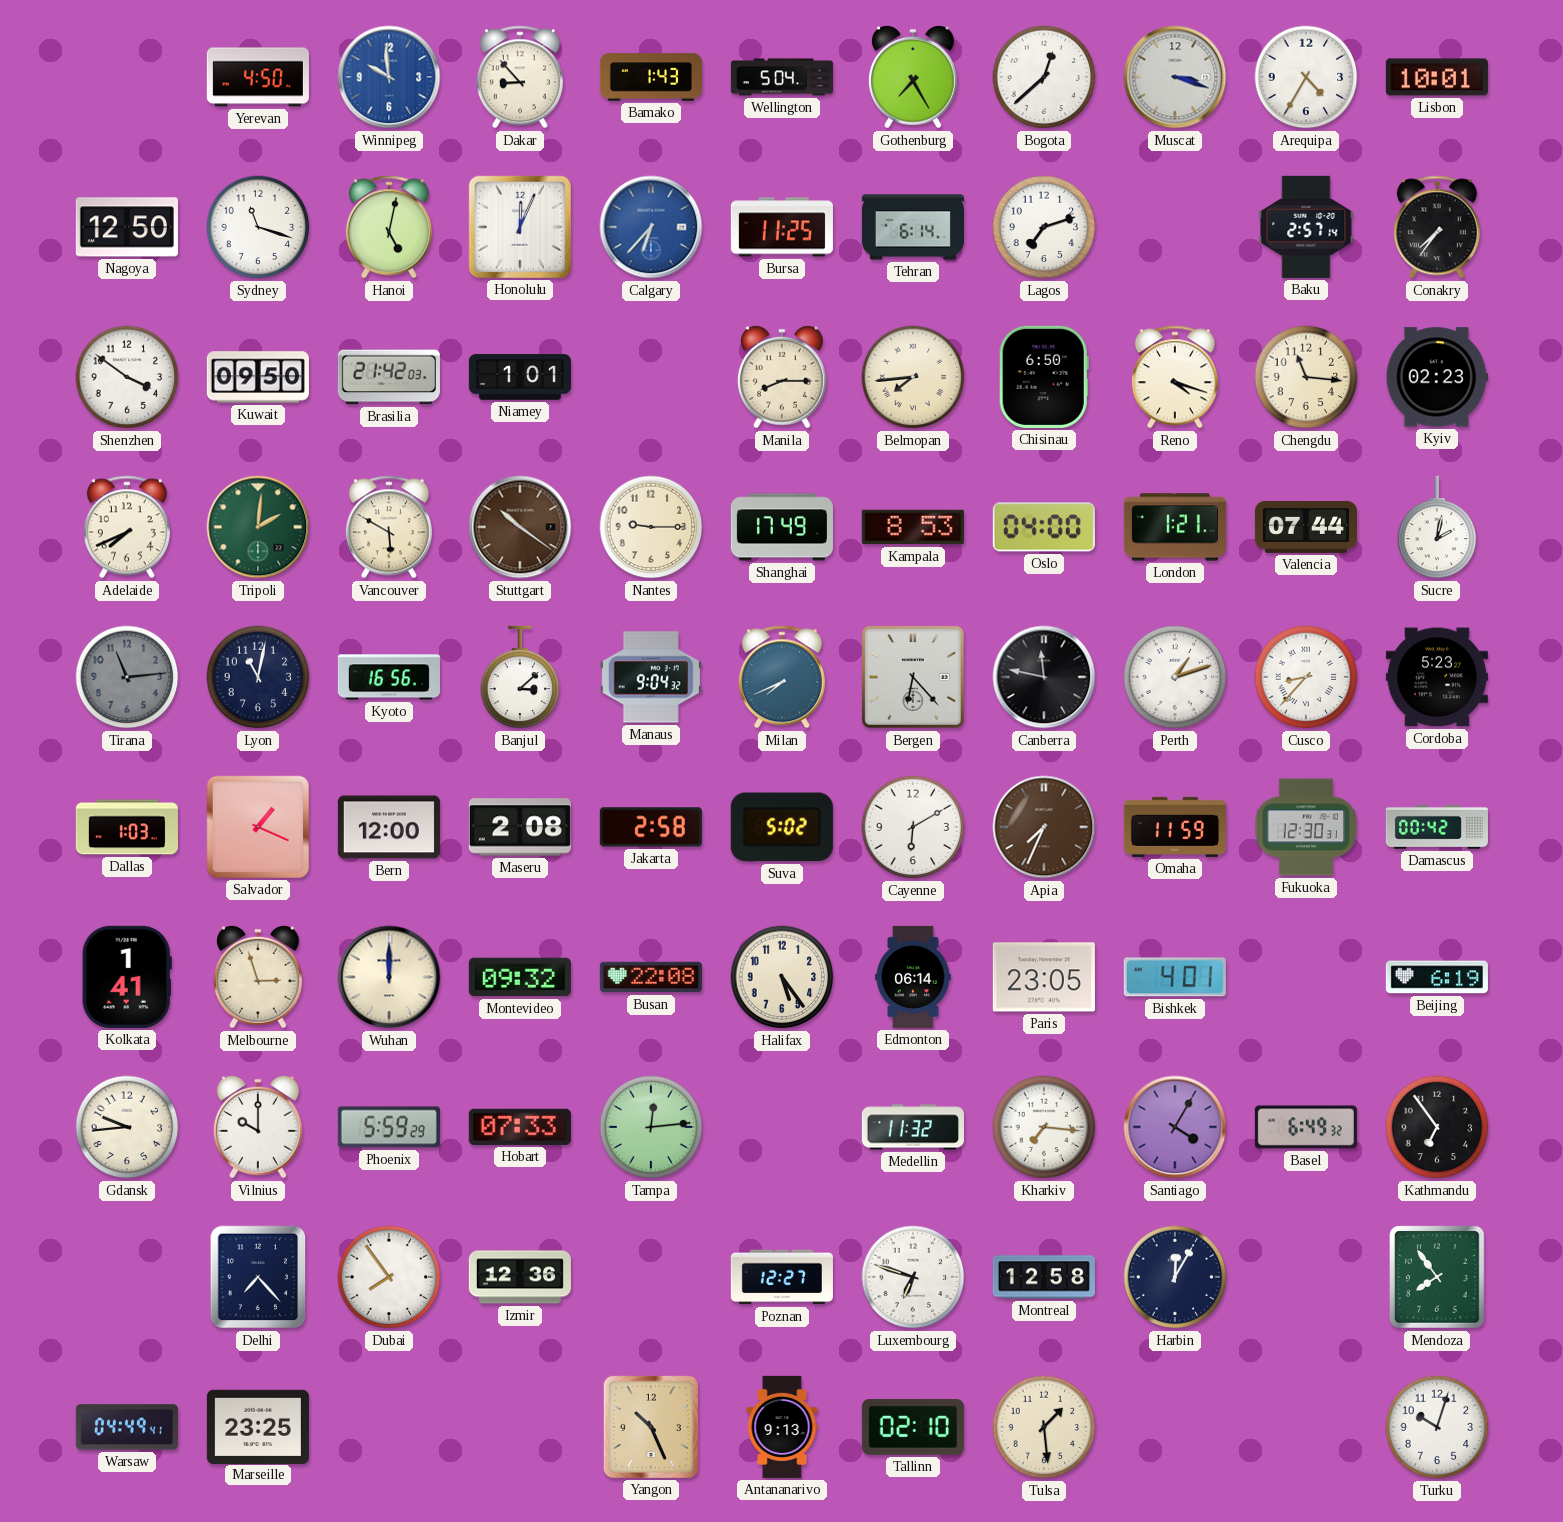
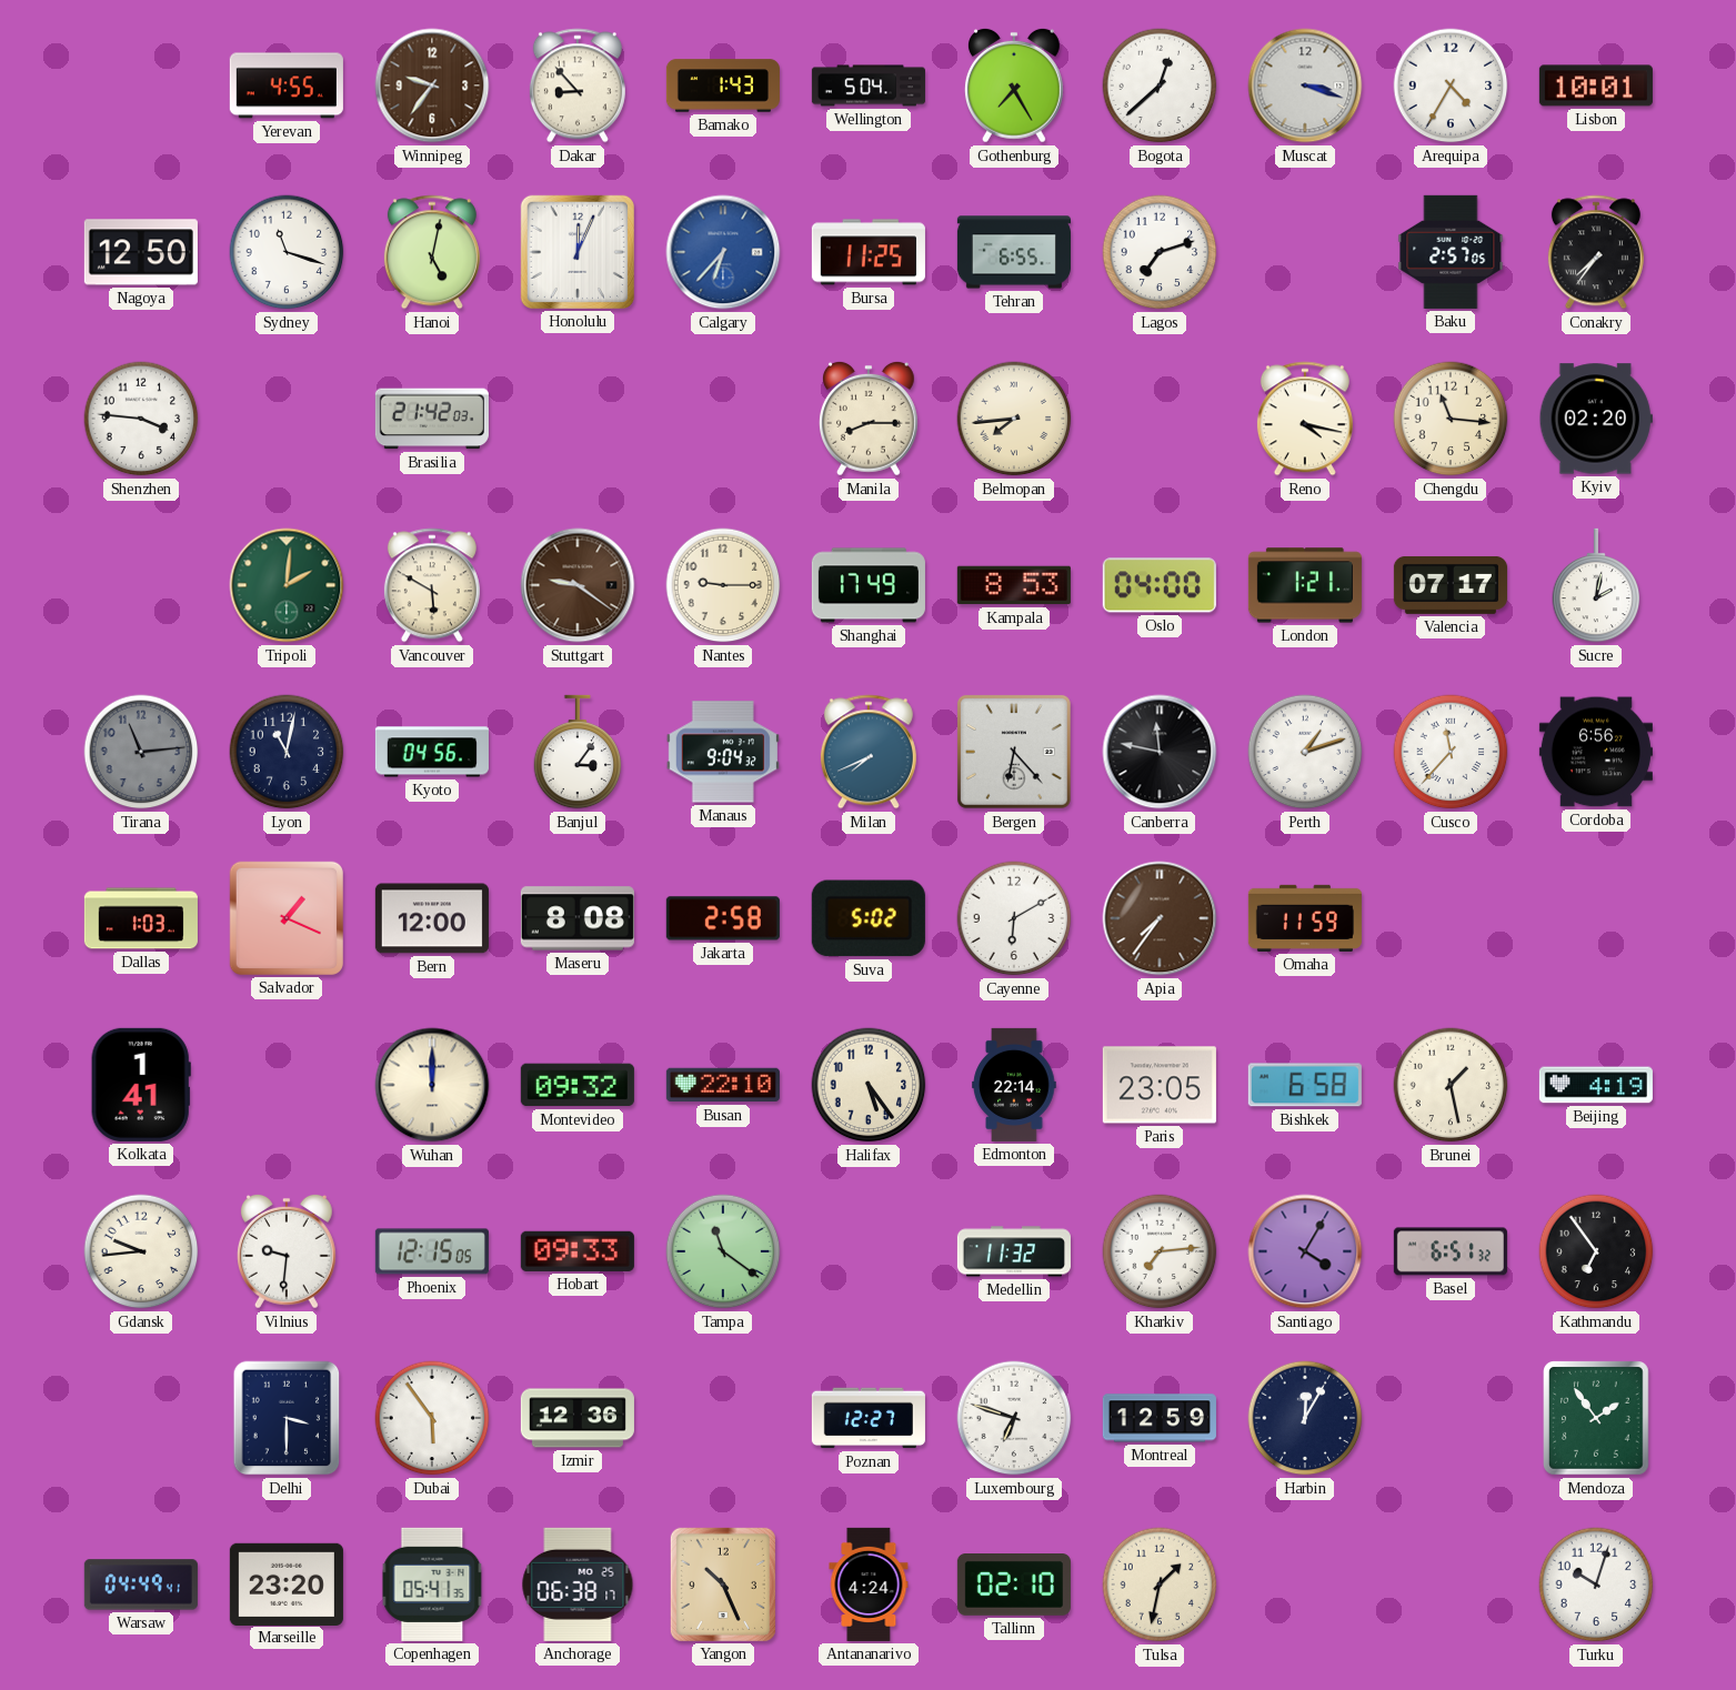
Yerevan: 4:50 -> 4:55
Winnipeg: 9:59 -> 9:36
Winnipeg dial: blue -> brown
Tehran: 6:14 -> 6:55
Baku: 2:57:14 -> 2:57:05
Shenzhen: 3:51 -> 3:46
Kuwait: 09:50 -> none
Niamey: 1:01 -> none
Chisinau: 6:50 -> none
Reno: 4:18 -> 4:17
Kyiv: 02:23 -> 02:20
Adelaide: 7:41 -> none
Stuttgart: 10:21 -> 9:21
Valencia: 07:44 -> 07:17
Kyoto: 16:56 -> 04:56
Banjul: 3:08 -> 3:06
Cusco: 8:37 -> 11:37
Cordoba: 5:23 -> 6:56
Maseru: 2:08 -> 8:08
Apia: 7:34 -> 7:36
Fukuoka: 12:30 -> none
Damascus: 00:42 -> none
Melbourne: 2:57 -> none
Busan: 22:08 -> 22:10
Edmonton: 06:14 -> 22:14
Bishkek: 4:01 -> 6:58
Brunei: none -> 1:28
Beijing: 6:19 -> 4:19
Vilnius: 10:00 -> 9:31
Phoenix: 5:59 -> 12:15
Hobart: 07:33 -> 09:33
Tampa: 12:14 -> 11:21
Kharkiv: 7:16 -> 7:14
Basel: 6:49 -> 6:51
Delhi: 7:23 -> 3:30
Dubai: 7:54 -> 5:54
Montreal: 12:58 -> 12:59
Mendoza: 7:54 -> 1:54
Marseille: 23:25 -> 23:20
Copenhagen: none -> 05:41
Anchorage: none -> 06:38
Antananarivo: 9:13 -> 4:24
Tulsa: 1:29 -> 1:32
